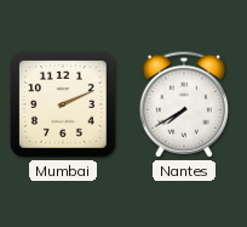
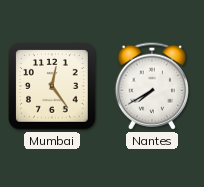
Mumbai: 2:11 -> 12:24
